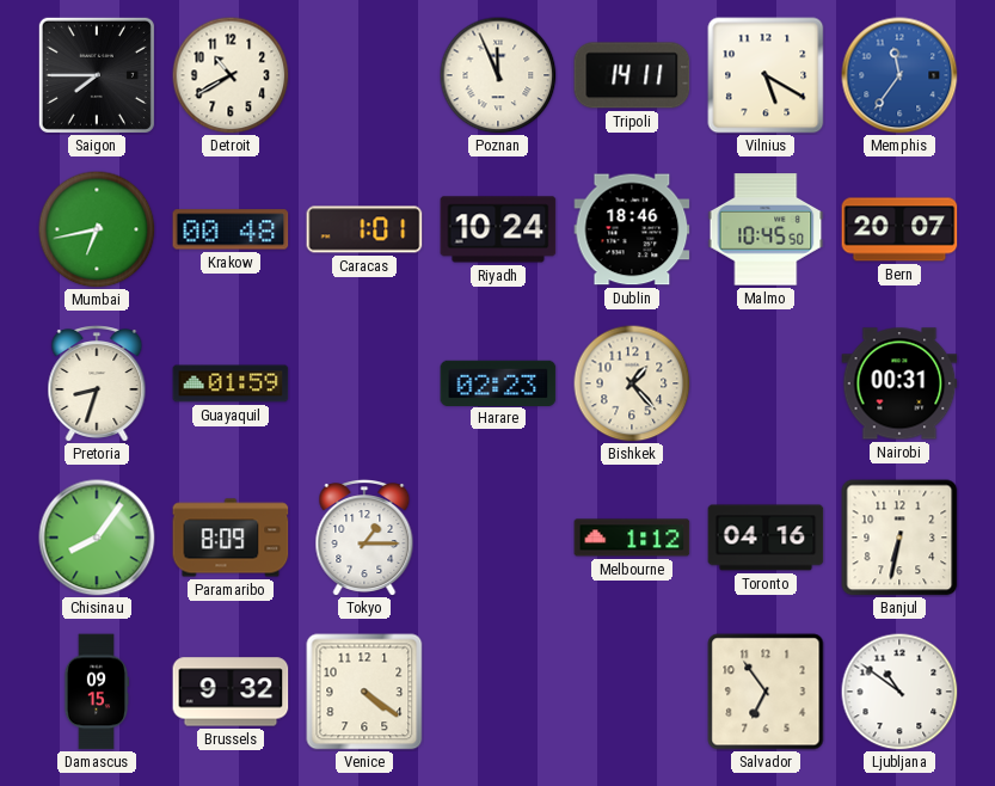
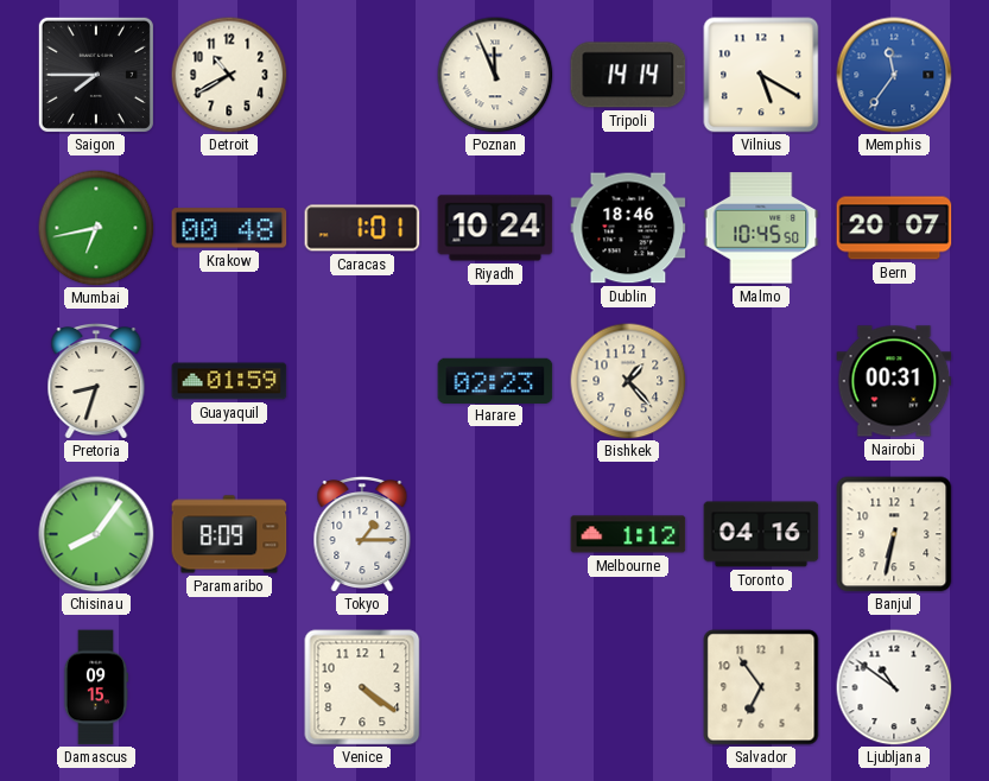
Tripoli: 14:11 -> 14:14
Brussels: 9:32 -> none
